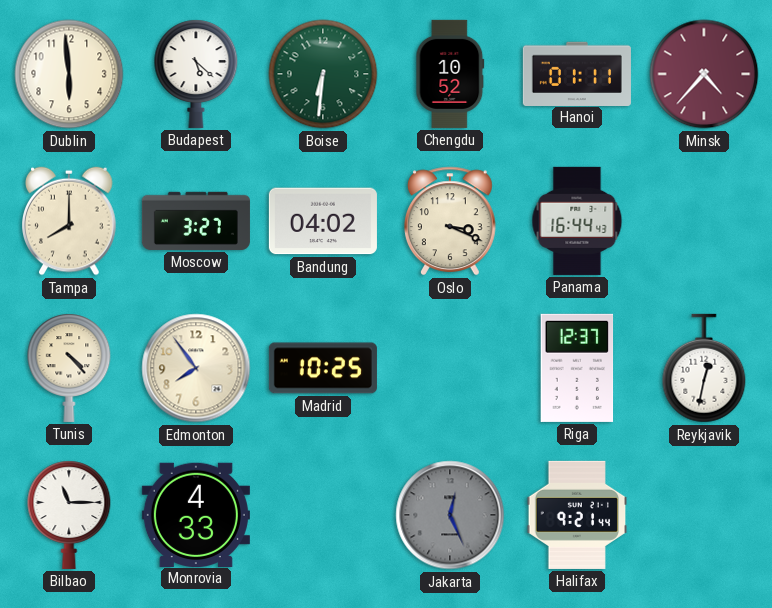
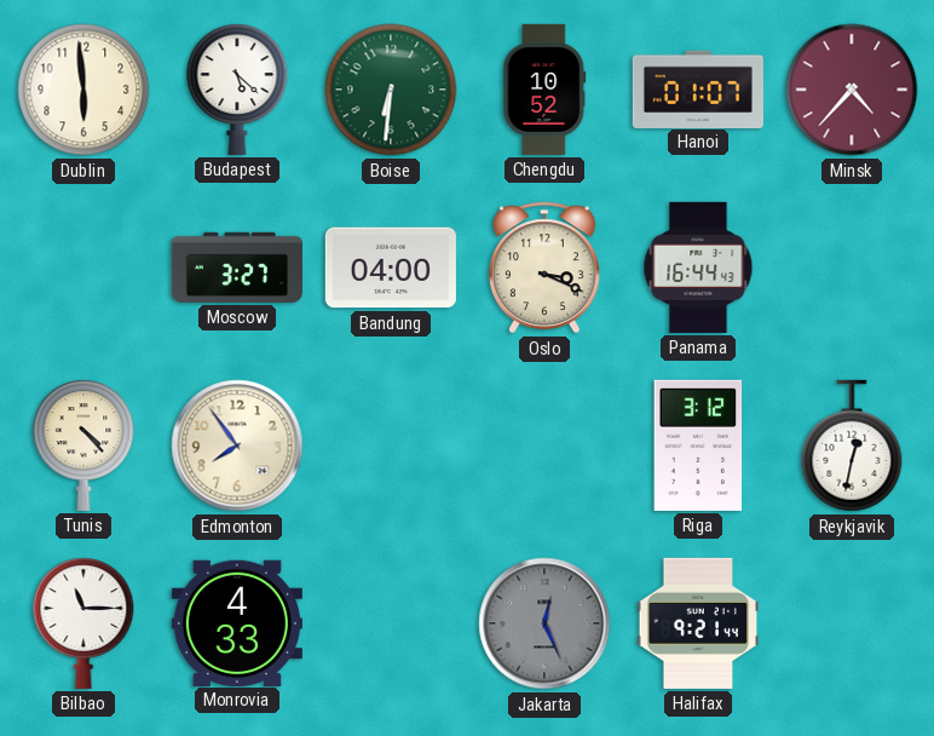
Hanoi: 01:11 -> 01:07
Tampa: 8:00 -> none
Bandung: 04:02 -> 04:00
Madrid: 10:25 -> none
Riga: 12:37 -> 3:12
